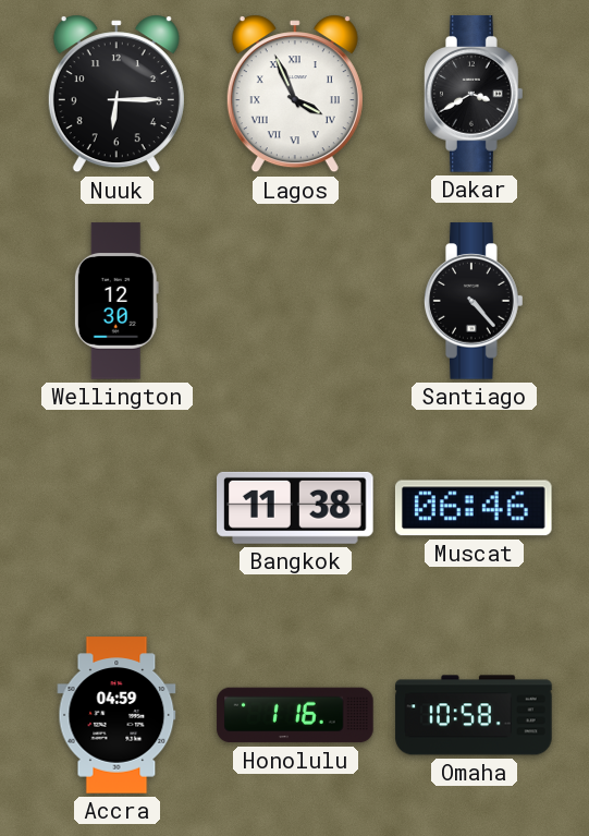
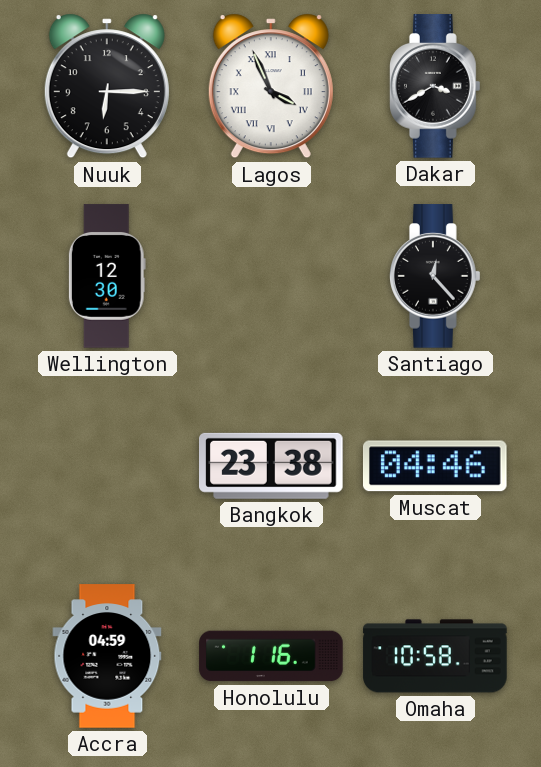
Santiago: 4:23 -> 12:23
Bangkok: 11:38 -> 23:38
Muscat: 06:46 -> 04:46
